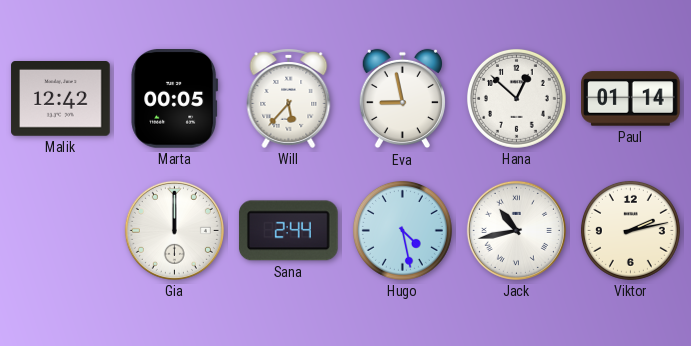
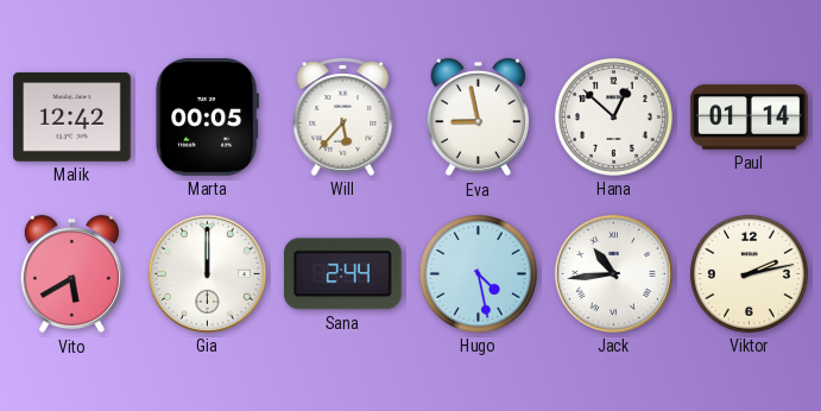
Vito: none -> 5:40
Jack: 10:43 -> 10:44
